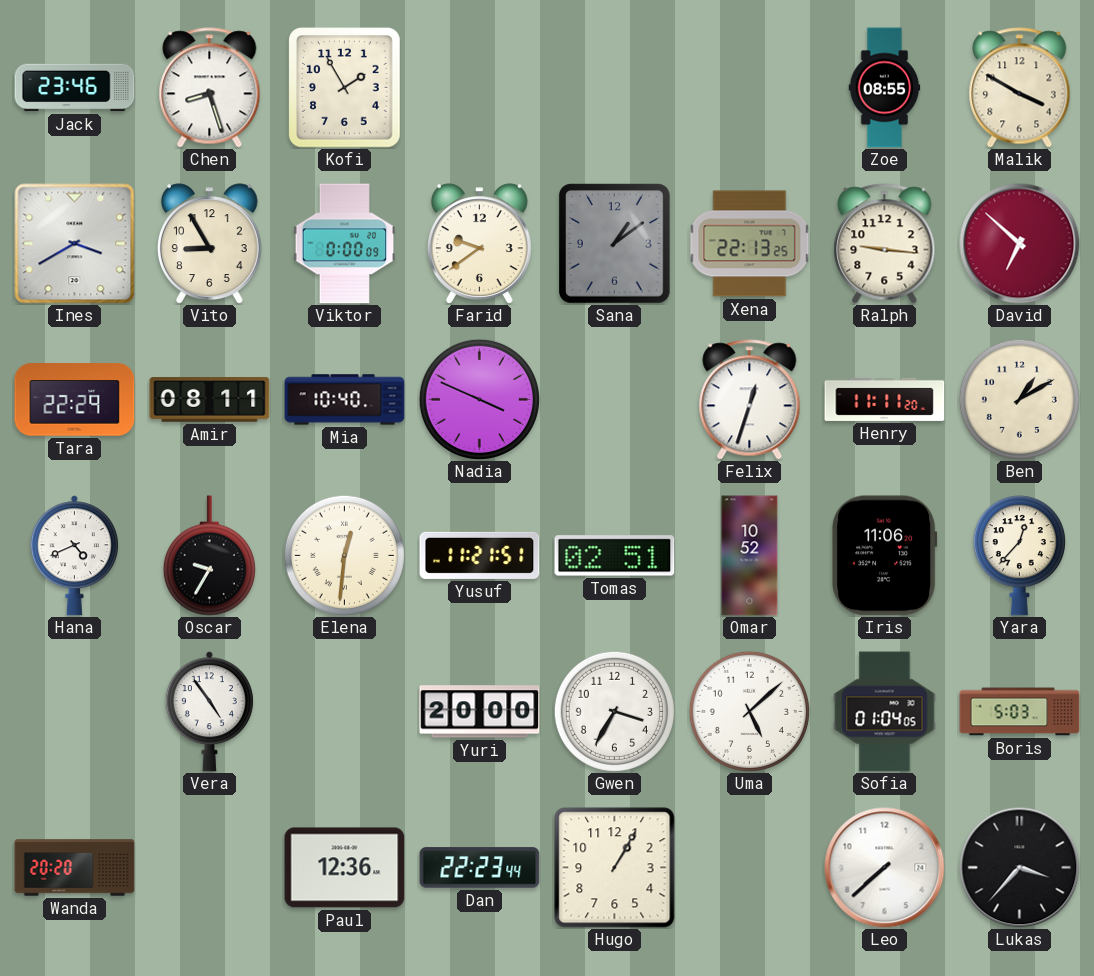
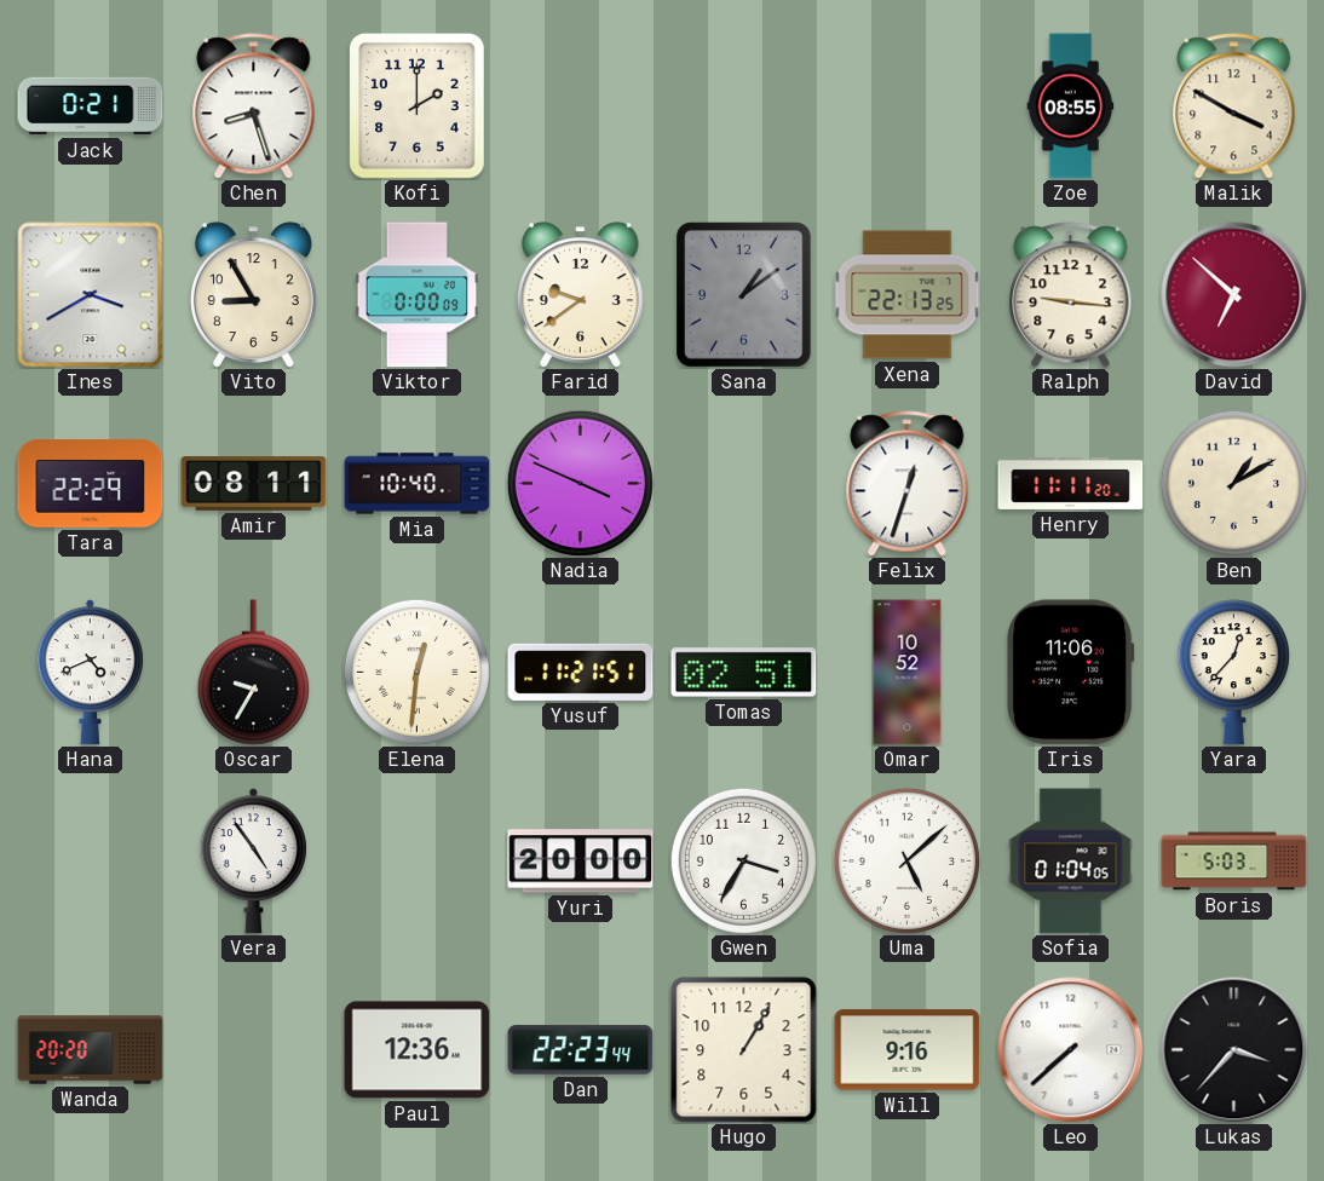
Jack: 23:46 -> 0:21
Kofi: 1:55 -> 2:00
Will: none -> 9:16
